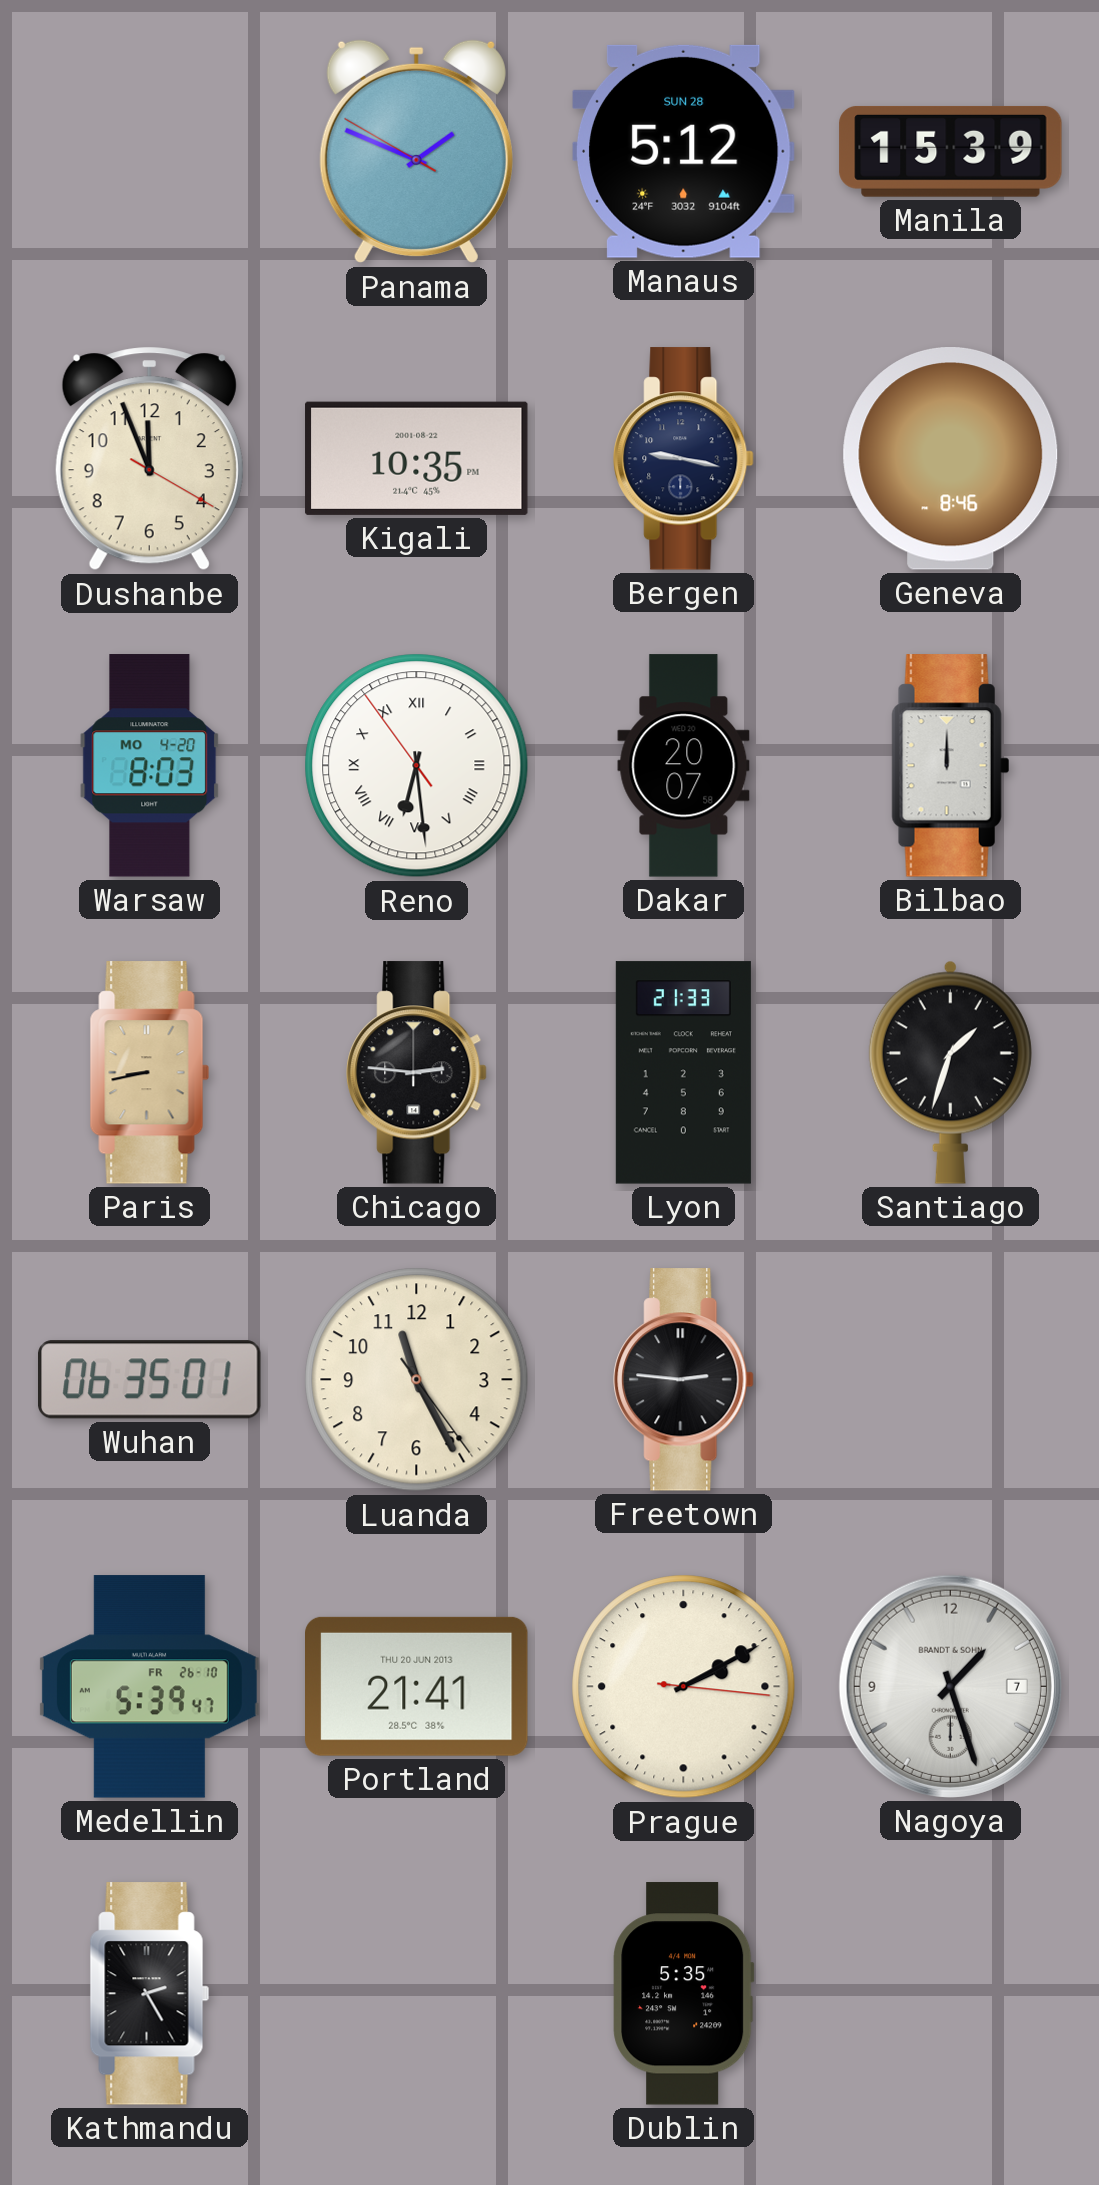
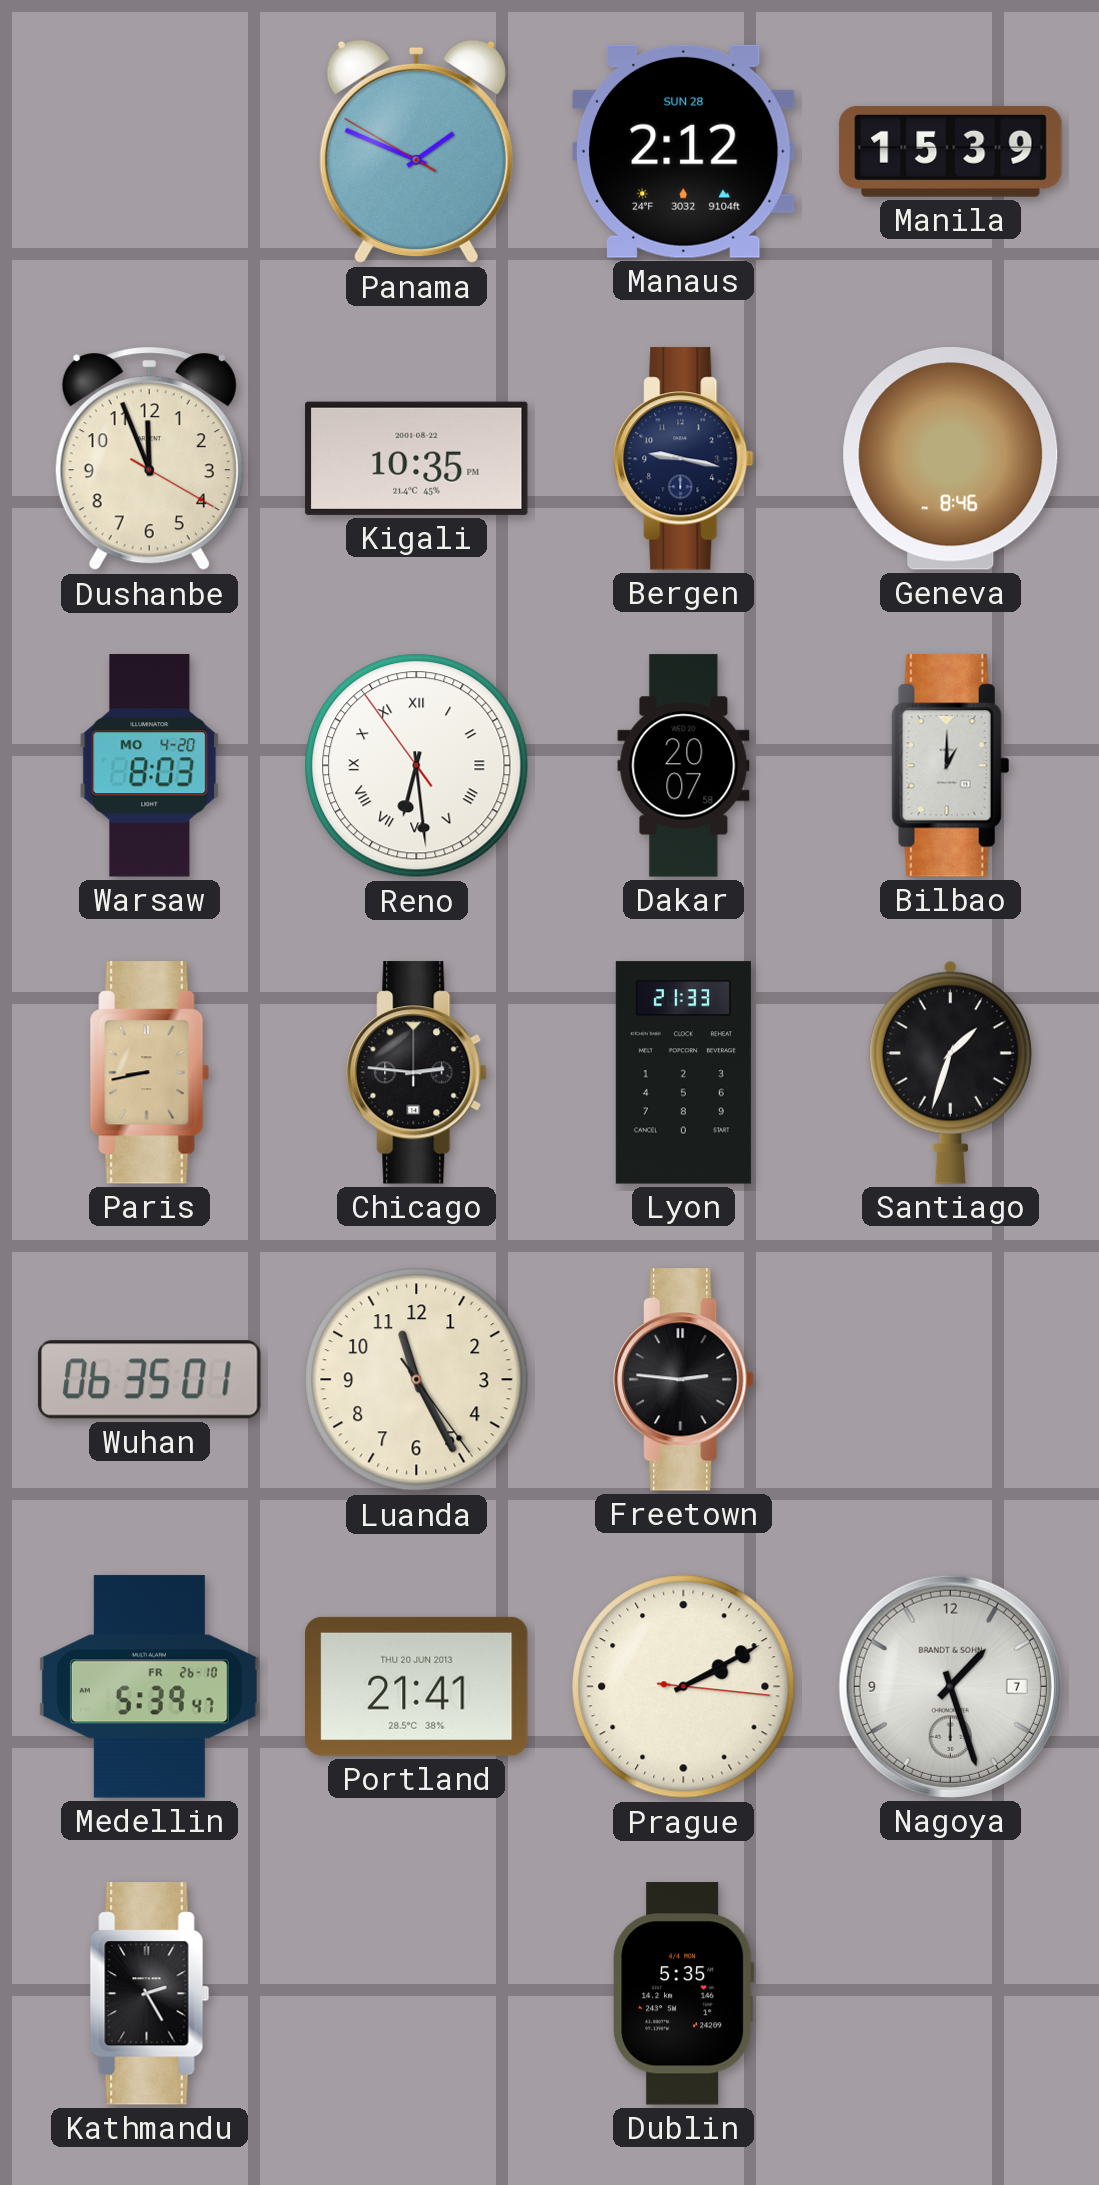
Manaus: 5:12 -> 2:12
Bilbao: 12:00 -> 1:00
